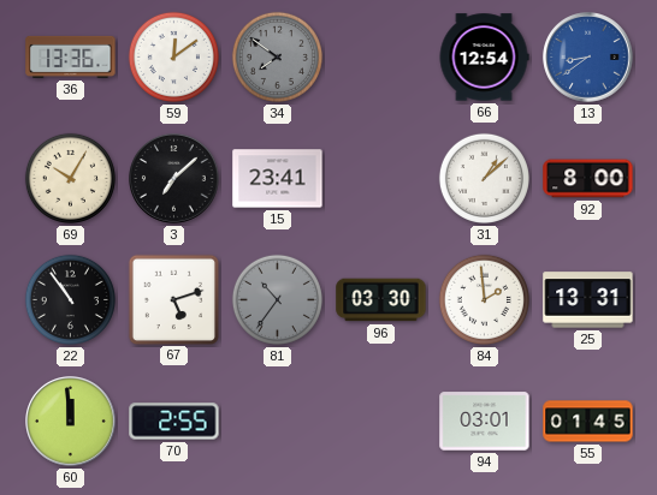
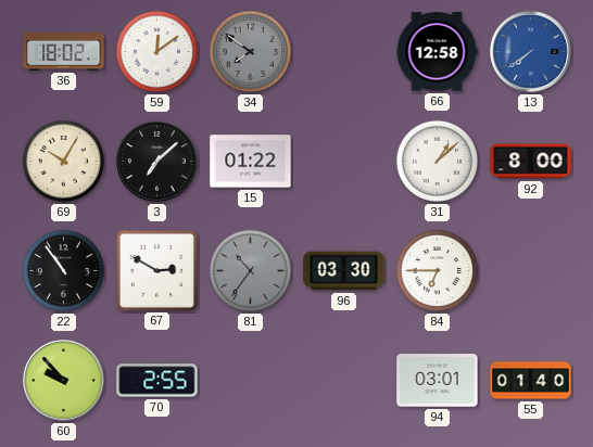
36: 13:36 -> 18:02
66: 12:54 -> 12:58
13: 8:39 -> 7:39
15: 23:41 -> 01:22
67: 5:12 -> 2:50
84: 1:59 -> 6:45
25: 13:31 -> none
60: 11:59 -> 9:53
55: 01:45 -> 01:40
